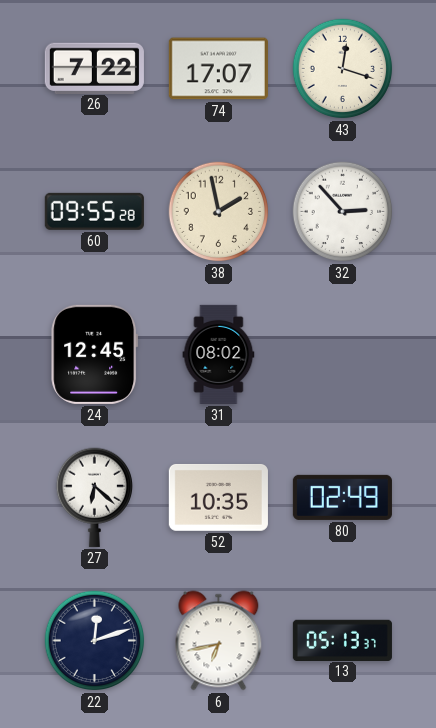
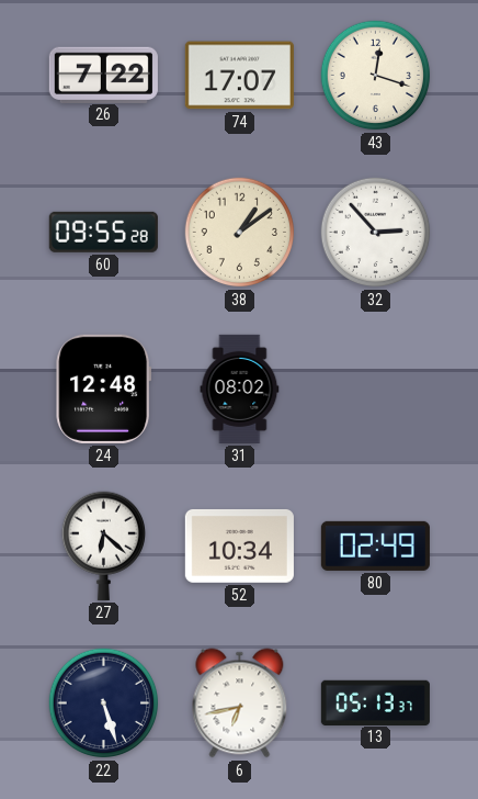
38: 1:58 -> 1:09
24: 12:45 -> 12:48
52: 10:35 -> 10:34
22: 12:12 -> 5:27
